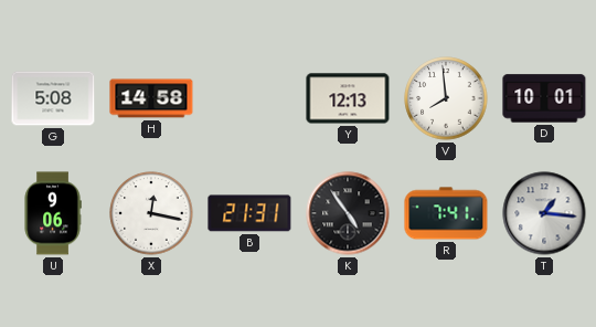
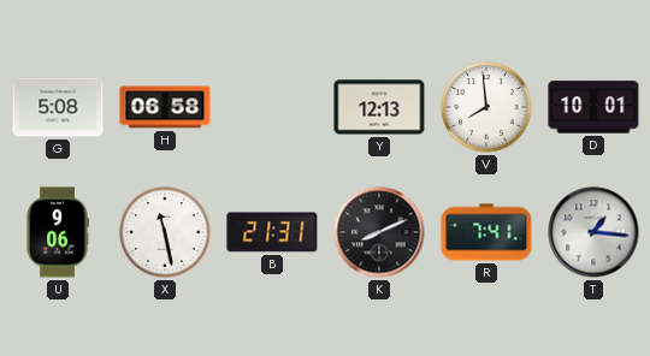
H: 14:58 -> 06:58
X: 12:17 -> 11:28
K: 4:54 -> 8:11
